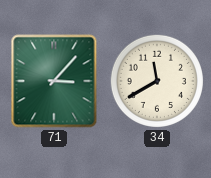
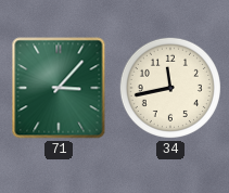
34: 11:40 -> 11:43
